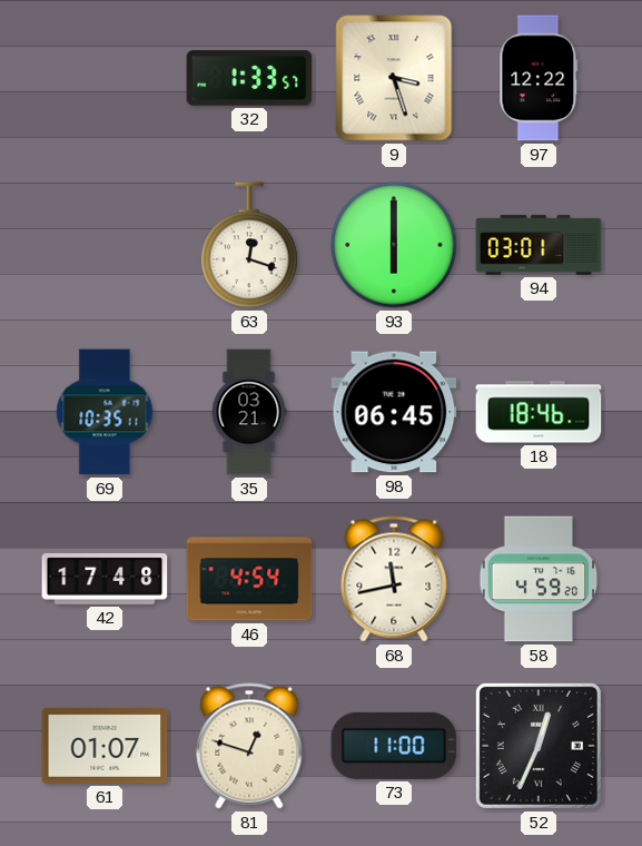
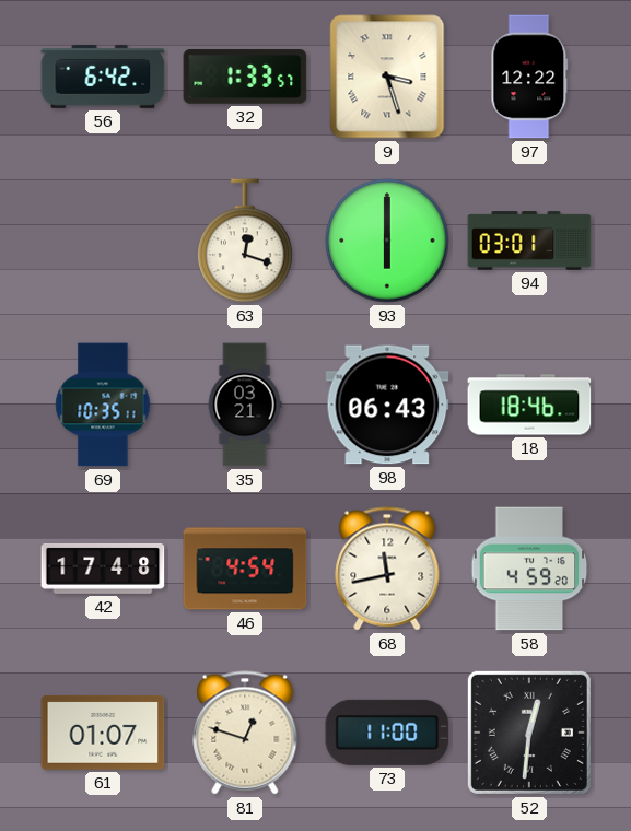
56: none -> 6:42
98: 06:45 -> 06:43
52: 12:34 -> 12:31
